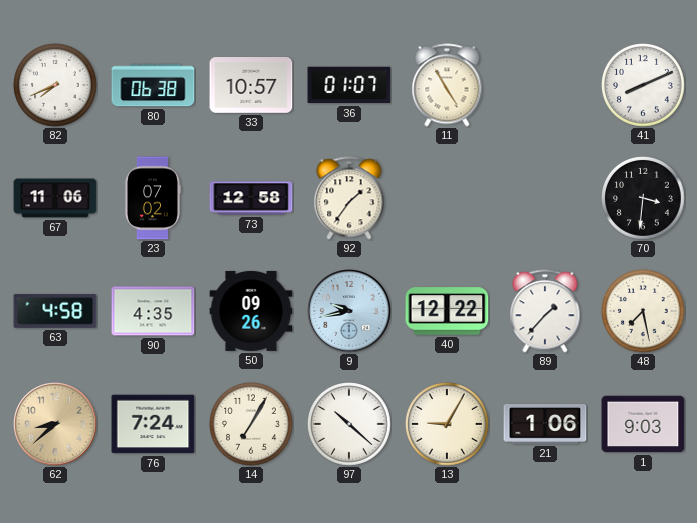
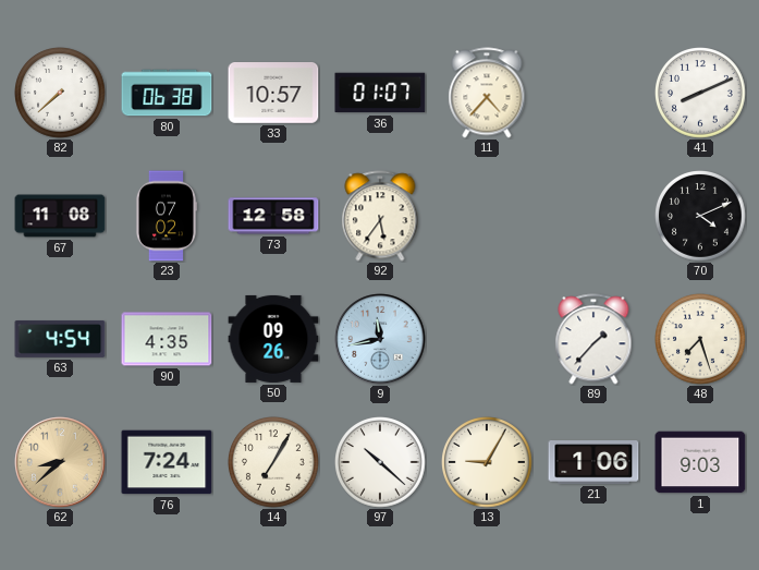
82: 7:41 -> 7:38
11: 4:55 -> 4:37
67: 11:06 -> 11:08
92: 1:36 -> 5:36
70: 3:31 -> 4:11
63: 4:58 -> 4:54
9: 9:43 -> 11:43
40: 12:22 -> none
48: 7:28 -> 7:27
